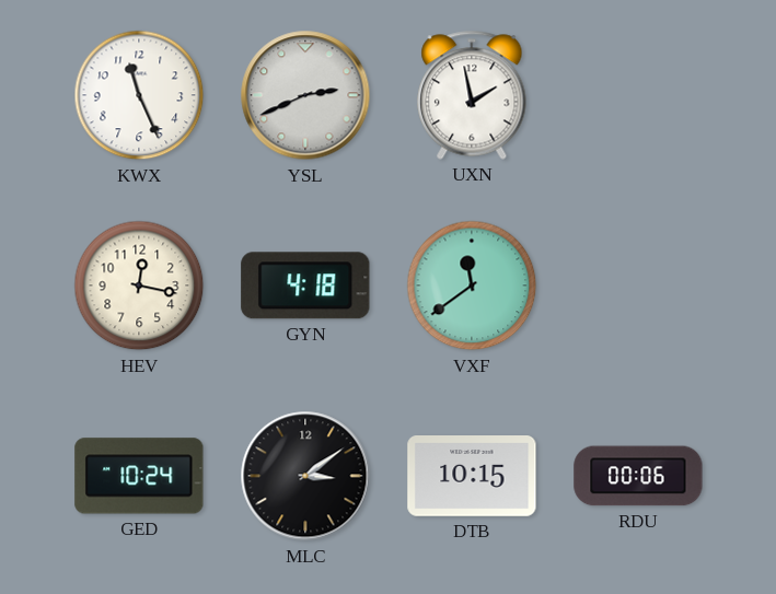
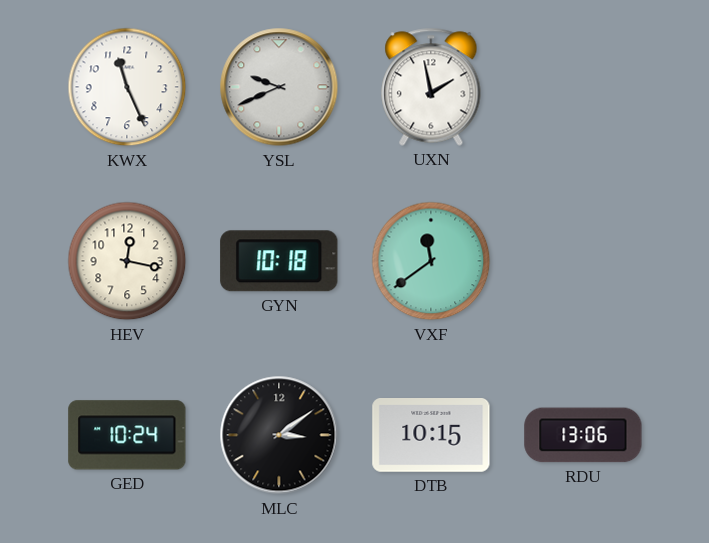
YSL: 2:41 -> 9:41
GYN: 4:18 -> 10:18
RDU: 00:06 -> 13:06
